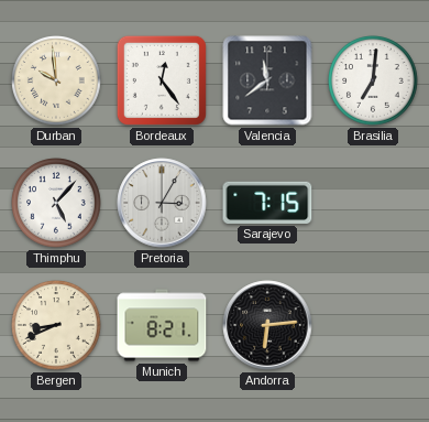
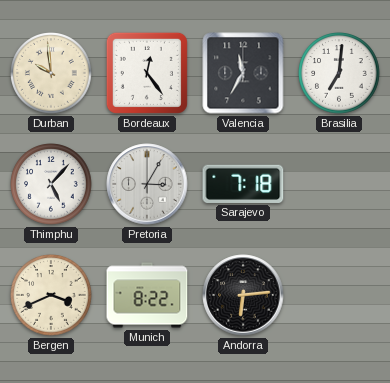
Valencia: 11:39 -> 11:35
Sarajevo: 7:15 -> 7:18
Bergen: 8:41 -> 3:41
Munich: 8:21 -> 8:22
